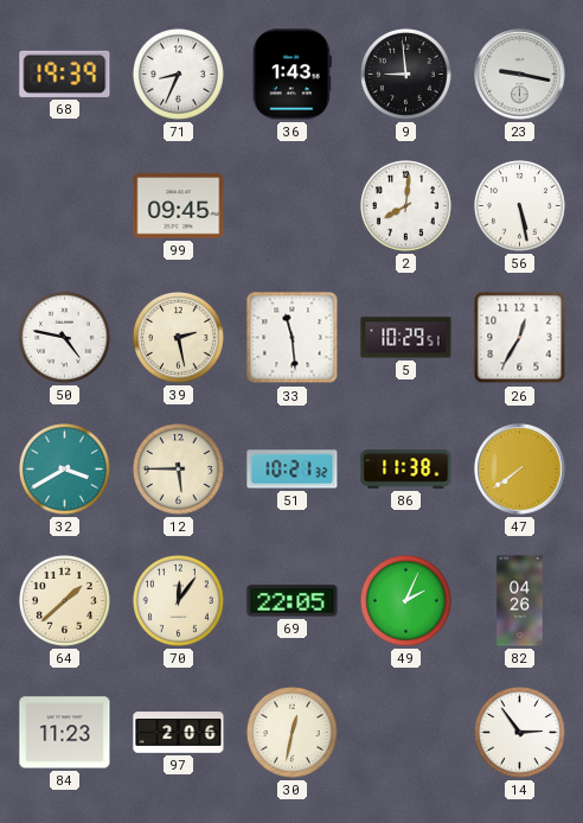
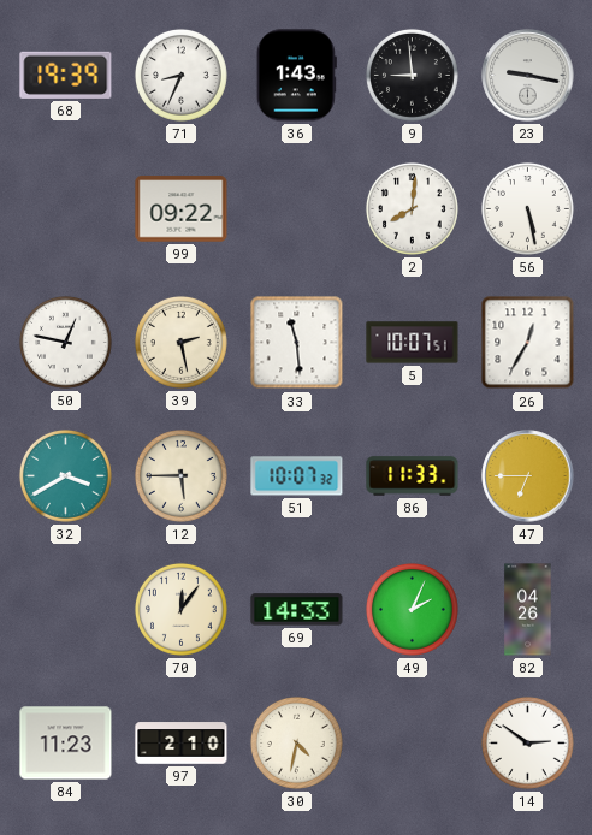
99: 09:45 -> 09:22
50: 4:47 -> 12:47
5: 10:29 -> 10:07
51: 10:21 -> 10:07
86: 11:38 -> 11:33
47: 7:39 -> 6:45
64: 1:38 -> none
69: 22:05 -> 14:33
97: 2:06 -> 2:10
30: 12:32 -> 4:32
14: 2:54 -> 2:51
